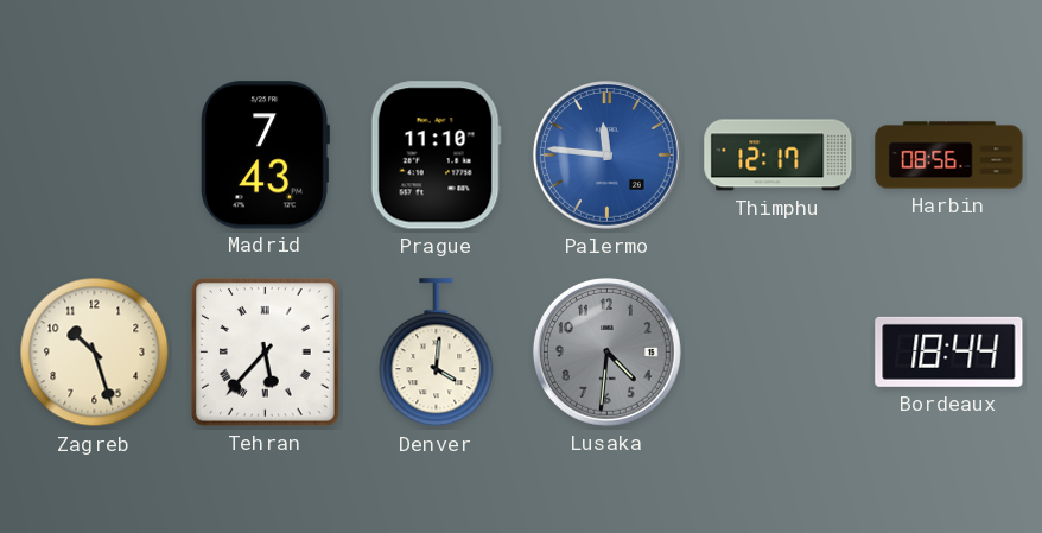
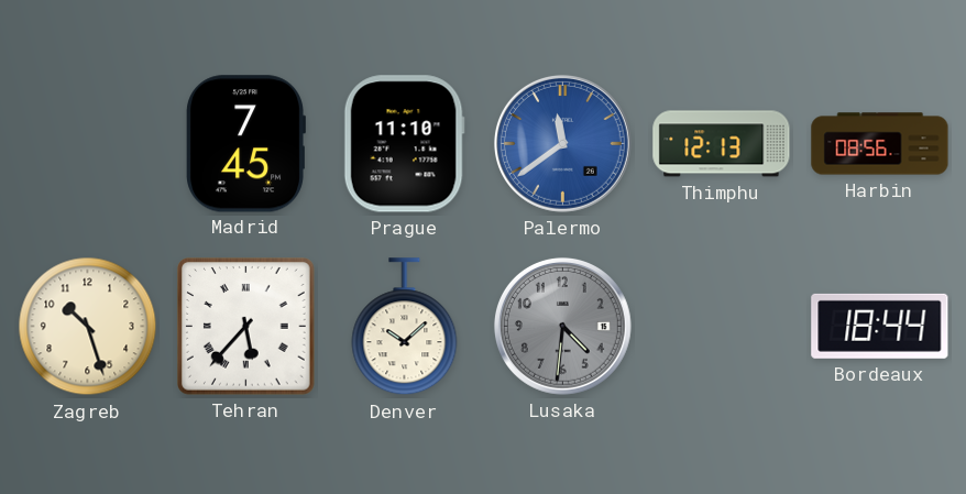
Madrid: 7:43 -> 7:45
Palermo: 11:46 -> 11:39
Thimphu: 12:17 -> 12:13
Denver: 4:01 -> 10:08
